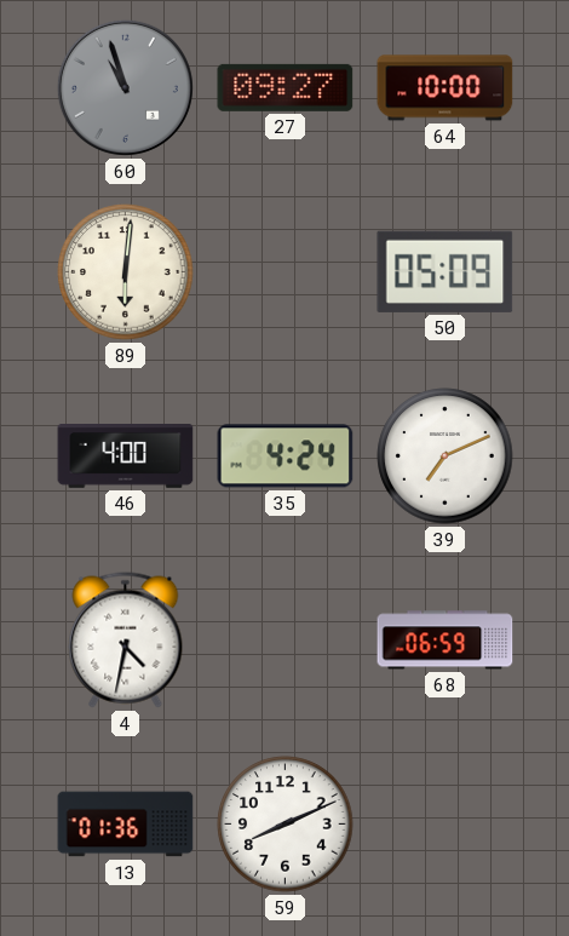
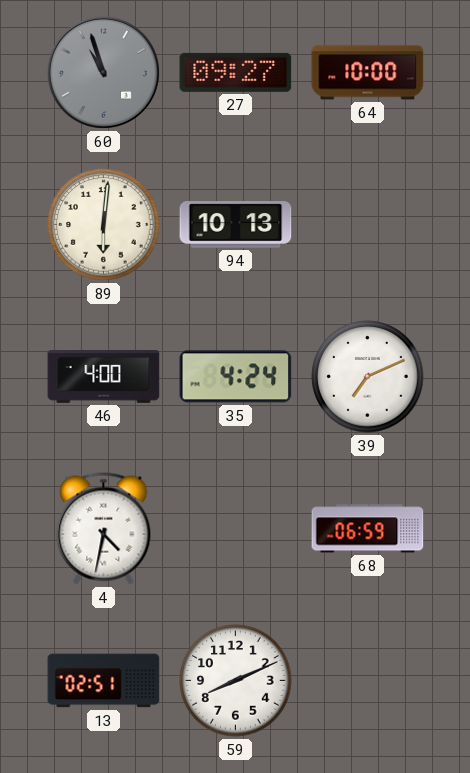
94: none -> 10:13
50: 05:09 -> none
13: 01:36 -> 02:51
